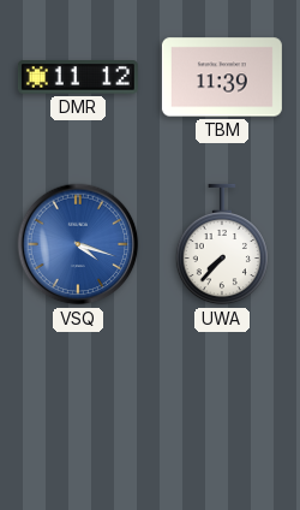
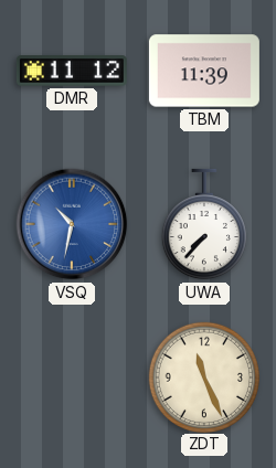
VSQ: 4:18 -> 10:32
ZDT: none -> 11:26
